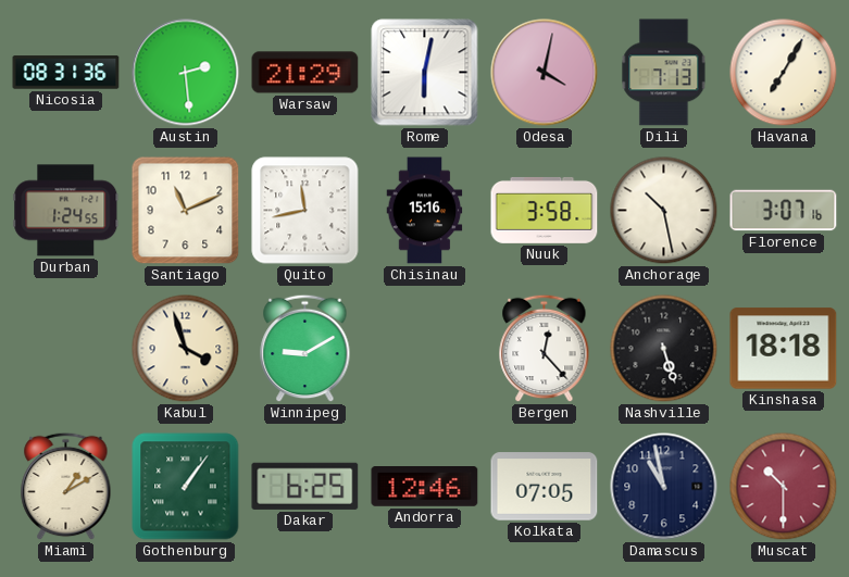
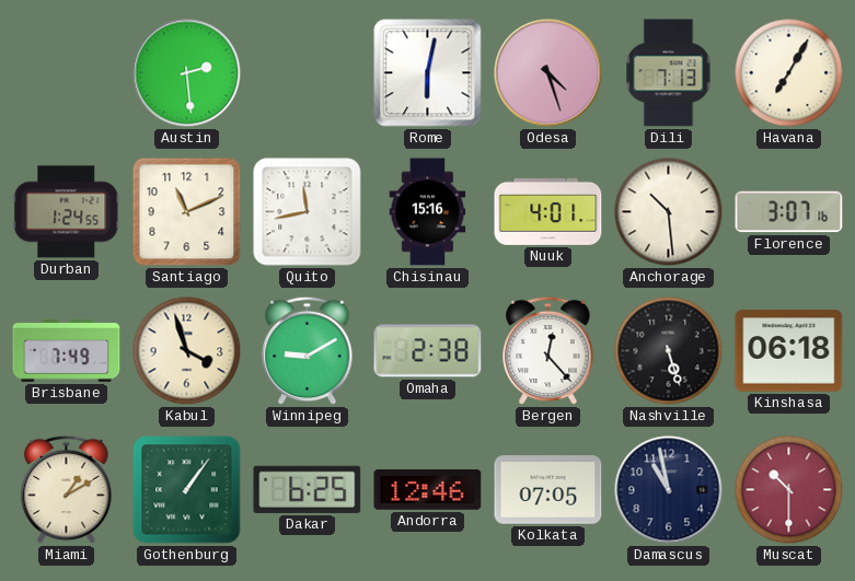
Nicosia: 08:31 -> none
Warsaw: 21:29 -> none
Odesa: 4:02 -> 4:27
Nuuk: 3:58 -> 4:01
Anchorage: 10:28 -> 10:29
Brisbane: none -> 7:49
Omaha: none -> 2:38
Kinshasa: 18:18 -> 06:18
